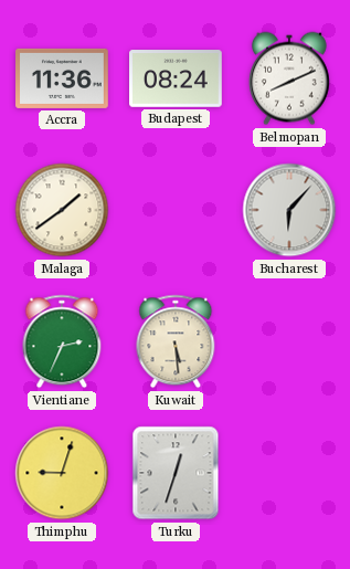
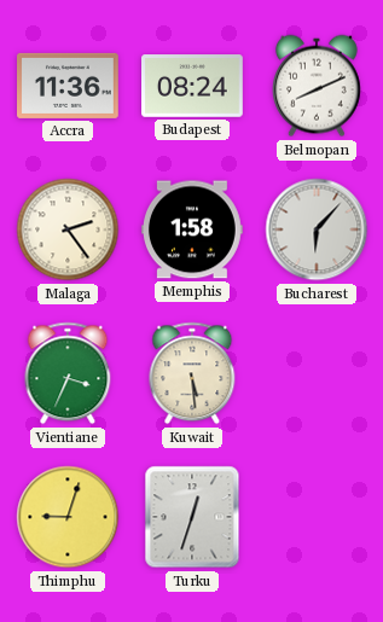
Malaga: 1:39 -> 2:24
Memphis: none -> 1:58
Vientiane: 2:34 -> 3:34
